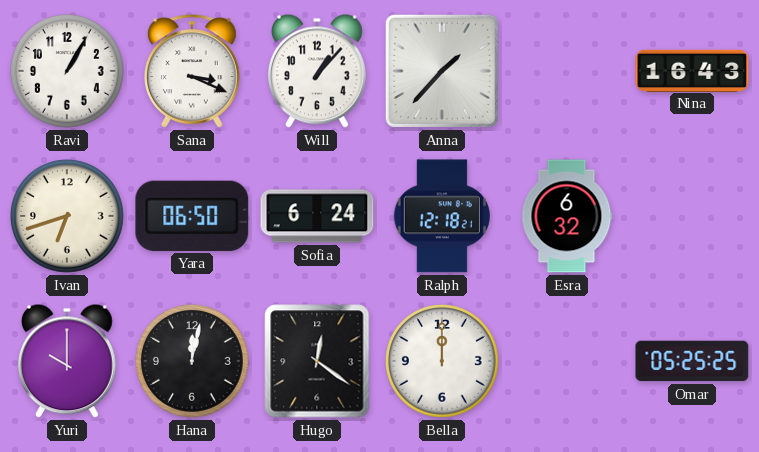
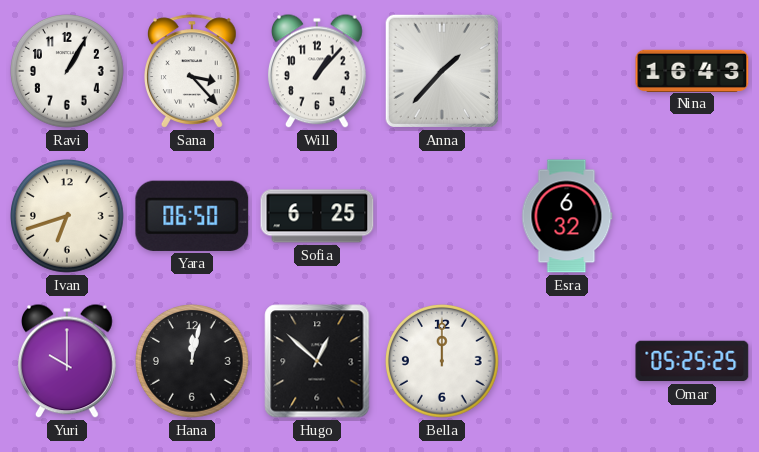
Sana: 3:19 -> 3:23
Sofia: 6:24 -> 6:25
Ralph: 12:18 -> none
Hugo: 12:21 -> 12:52
